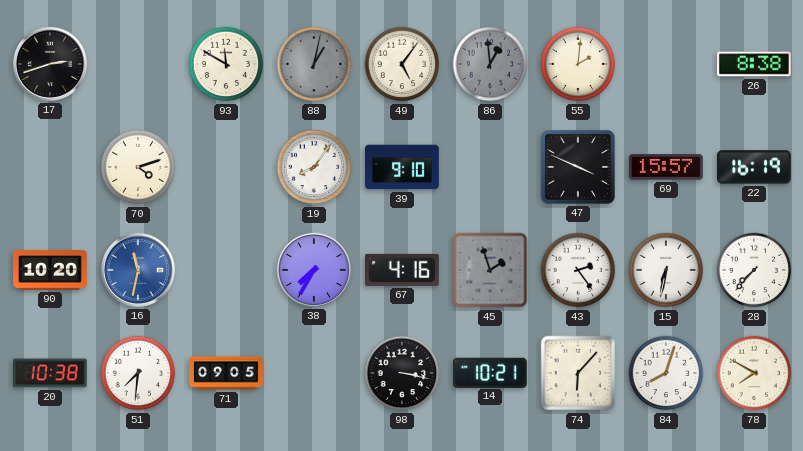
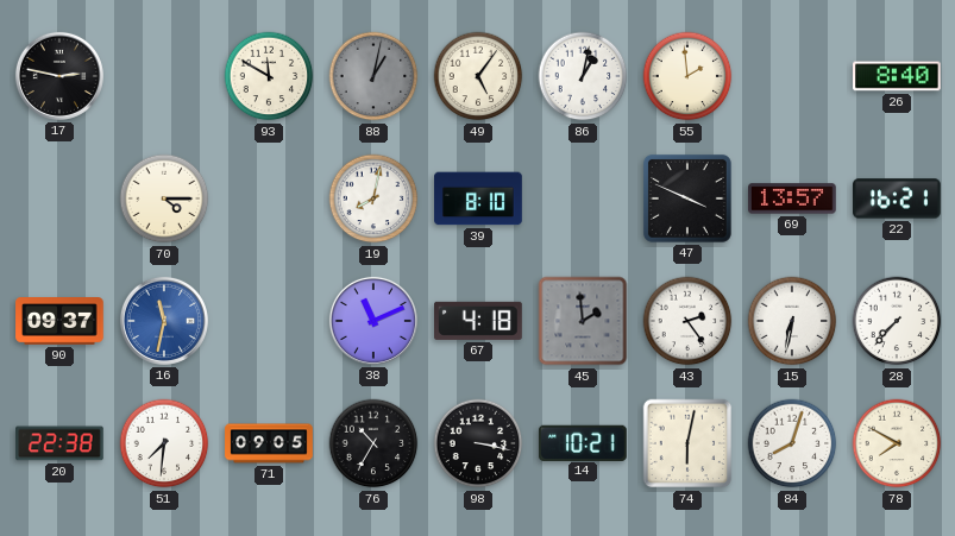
17: 2:42 -> 2:47
86: 12:59 -> 1:02
86 dial: grey -> white
55: 2:01 -> 1:59
26: 8:38 -> 8:40
70: 4:12 -> 4:15
19: 8:06 -> 8:02
39: 9:10 -> 8:10
69: 15:57 -> 13:57
22: 16:19 -> 16:21
90: 10:20 -> 09:37
38: 7:35 -> 11:11
67: 4:16 -> 4:18
45: 1:57 -> 1:59
20: 10:38 -> 22:38
76: none -> 10:35
74: 6:07 -> 6:02
